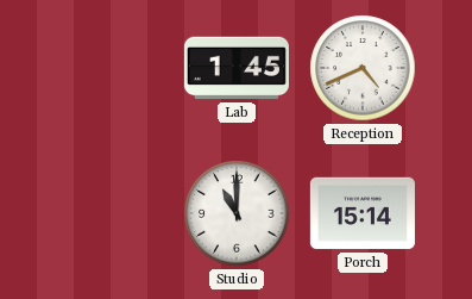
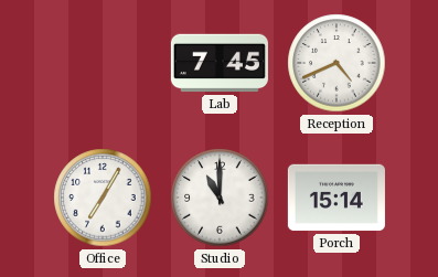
Lab: 1:45 -> 7:45
Office: none -> 7:05
